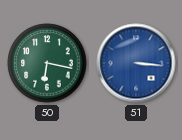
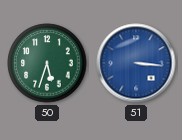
50: 6:17 -> 5:33
